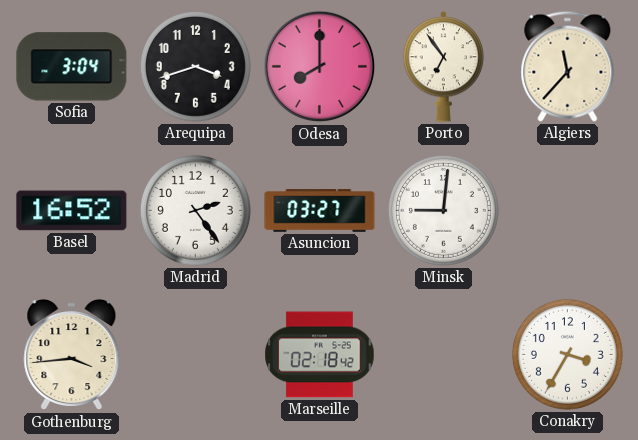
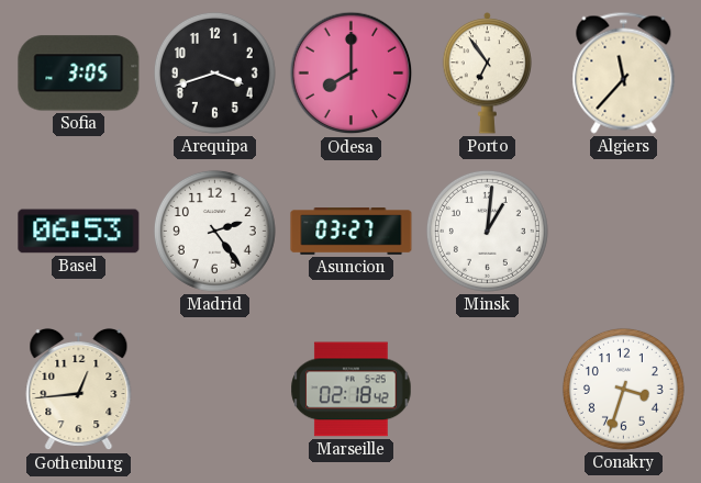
Sofia: 3:04 -> 3:05
Basel: 16:52 -> 06:53
Minsk: 9:01 -> 1:01
Gothenburg: 3:44 -> 12:44
Conakry: 3:35 -> 3:33
